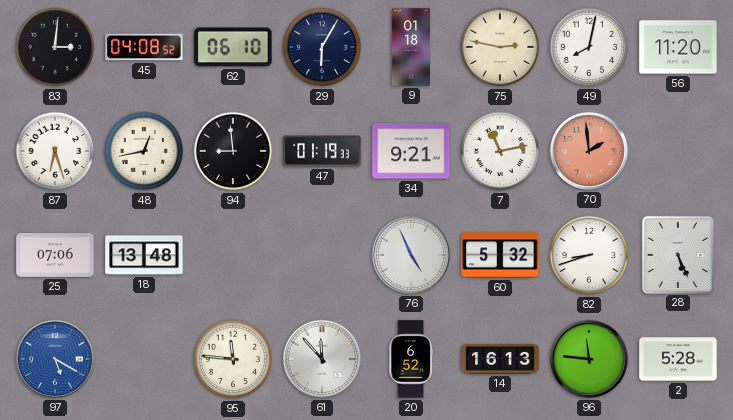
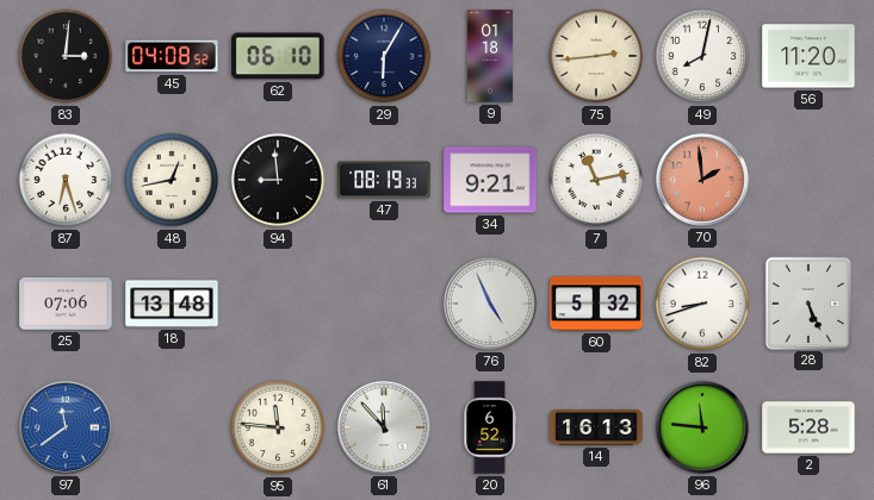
75: 2:47 -> 2:44
47: 01:19 -> 08:19
97: 5:20 -> 11:39
